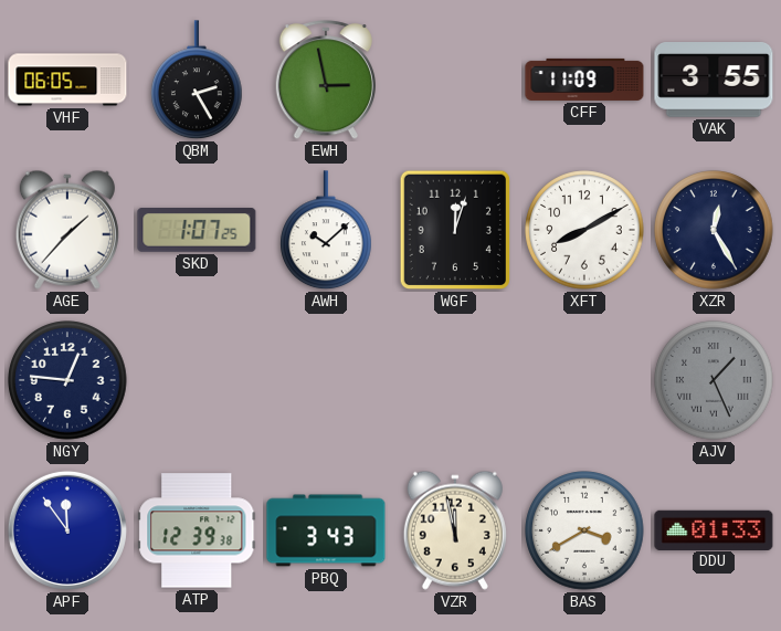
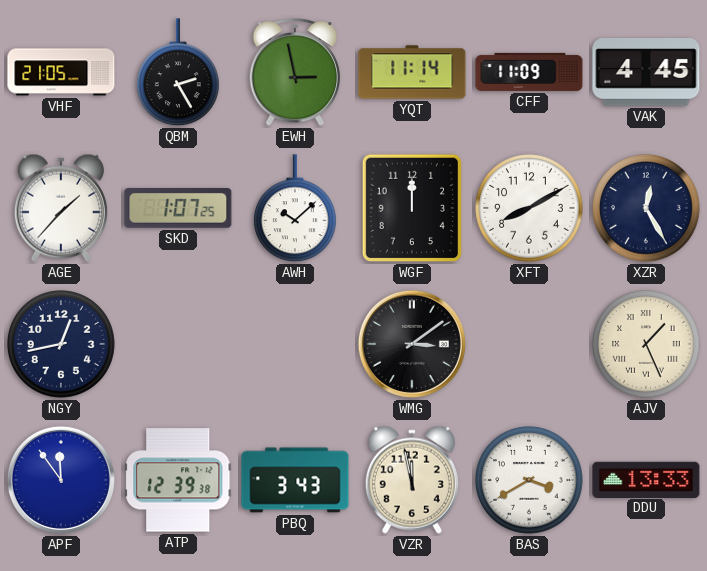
VHF: 06:05 -> 21:05
YQT: none -> 11:14
VAK: 3:55 -> 4:45
WGF: 12:03 -> 12:00
NGY: 12:46 -> 12:43
WMG: none -> 3:09
AJV dial: grey -> cream
DDU: 01:33 -> 13:33
